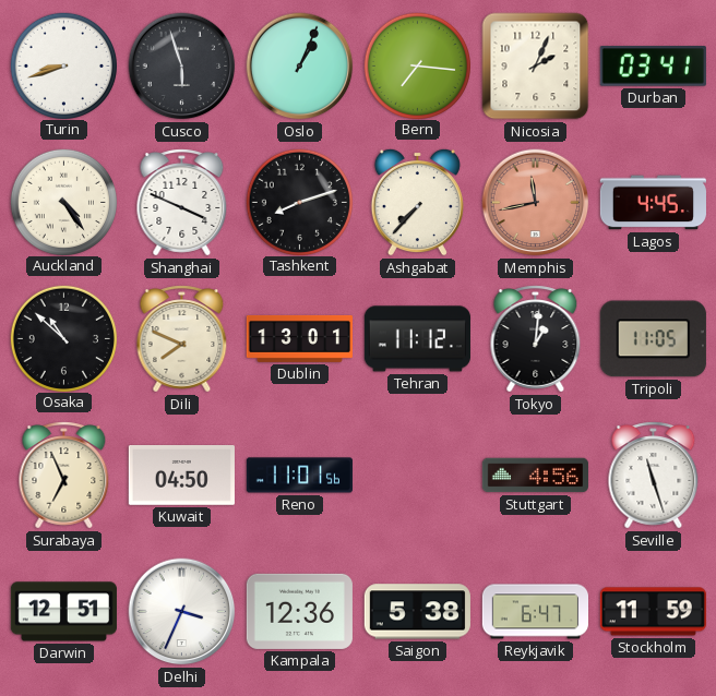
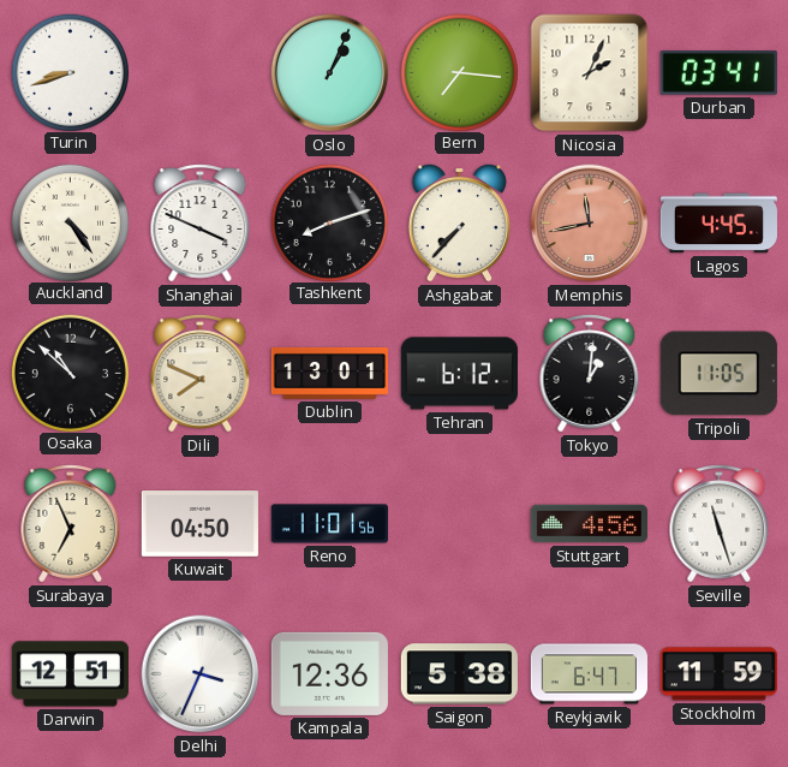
Cusco: 5:57 -> none
Tehran: 11:12 -> 6:12
